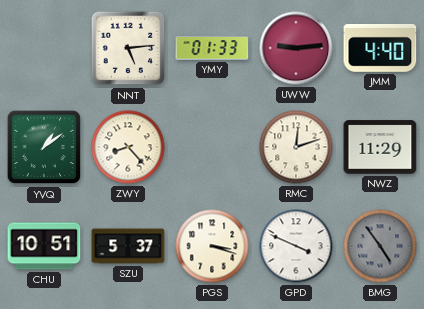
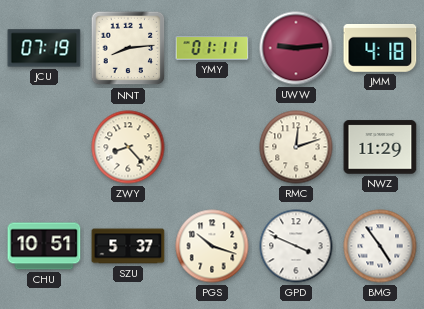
JCU: none -> 07:19
NNT: 5:14 -> 8:14
YMY: 01:33 -> 01:11
JMM: 4:40 -> 4:18
YVQ: 1:09 -> none
PGS: 3:18 -> 10:18
BMG dial: grey -> white
